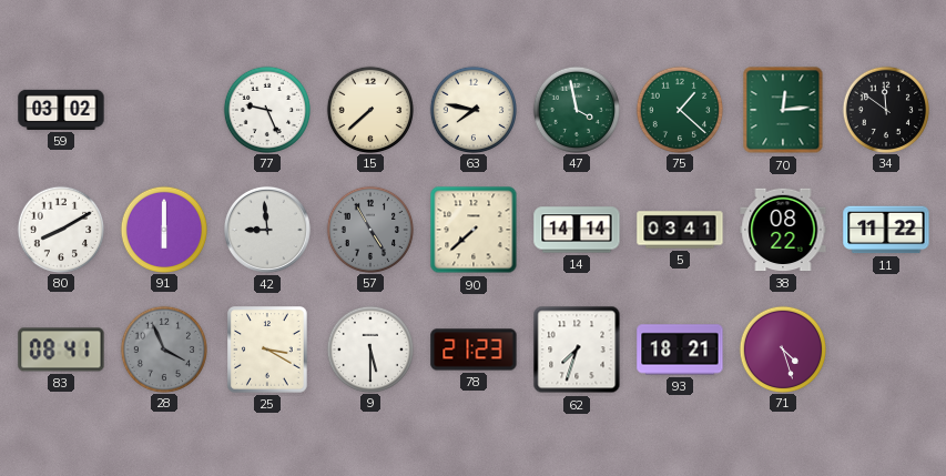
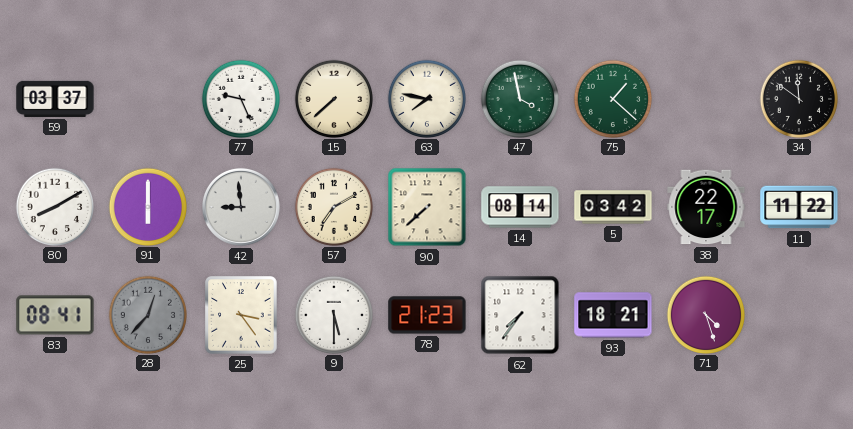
59: 03:02 -> 03:37
70: 12:14 -> none
57: 4:55 -> 7:10
57 dial: grey -> cream
14: 14:14 -> 08:14
5: 03:41 -> 03:42
38: 08:22 -> 22:17
28: 3:56 -> 12:37
25: 3:20 -> 3:24
62: 7:33 -> 7:36
